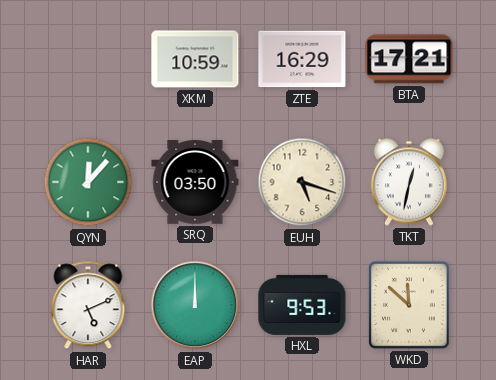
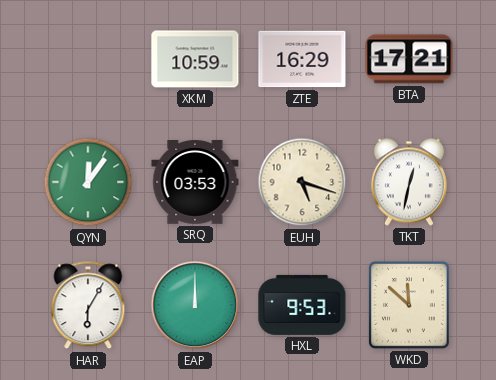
QYN: 12:07 -> 12:06
SRQ: 03:50 -> 03:53
HAR: 5:11 -> 6:05
